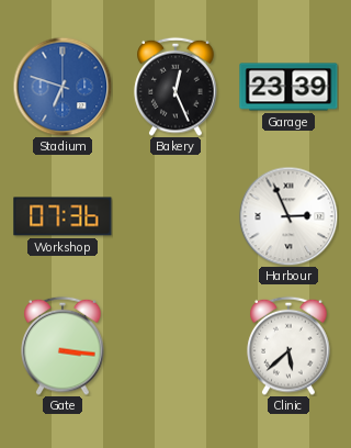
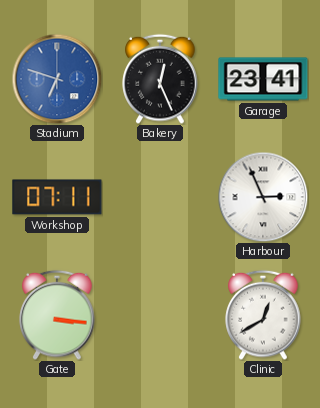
Garage: 23:39 -> 23:41
Workshop: 07:36 -> 07:11
Clinic: 5:38 -> 12:40
